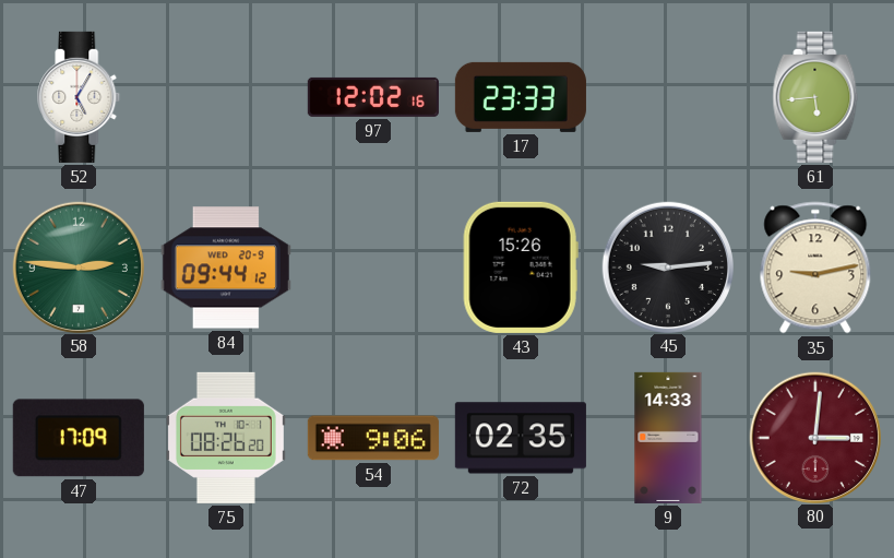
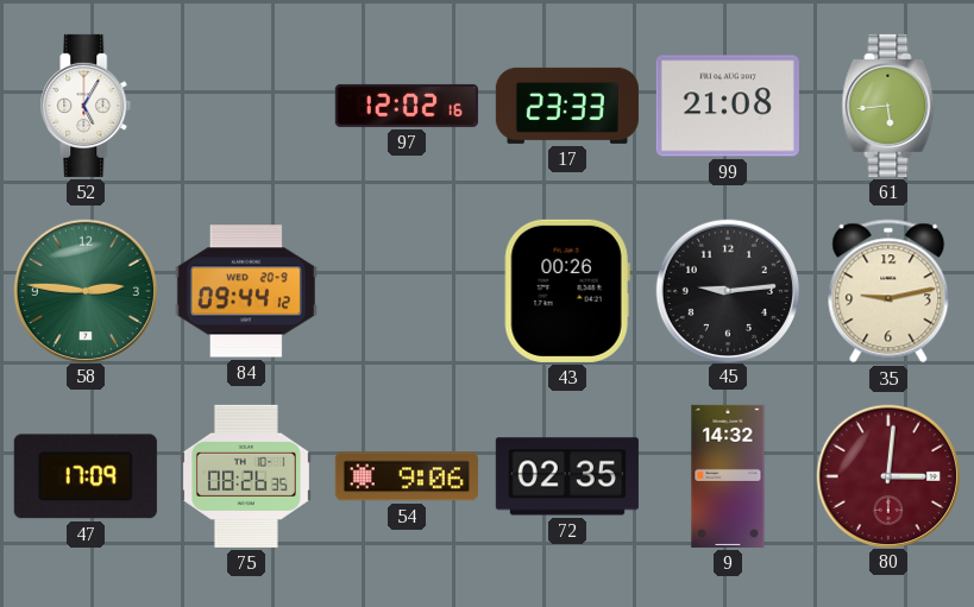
99: none -> 21:08
43: 15:26 -> 00:26
75: 08:26:20 -> 08:26:35
9: 14:33 -> 14:32
